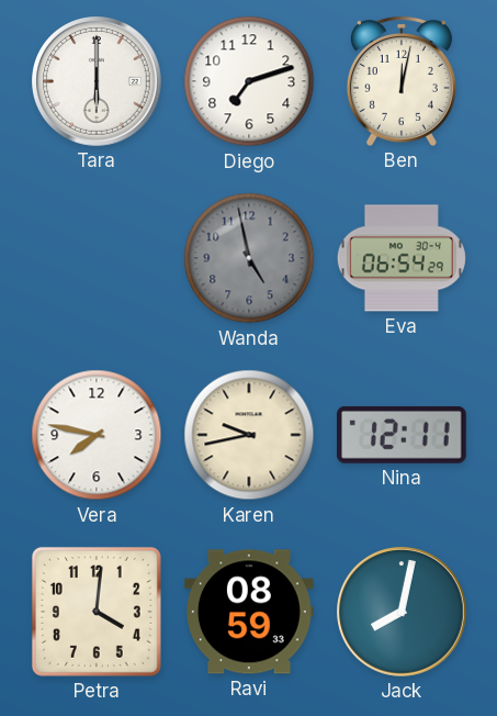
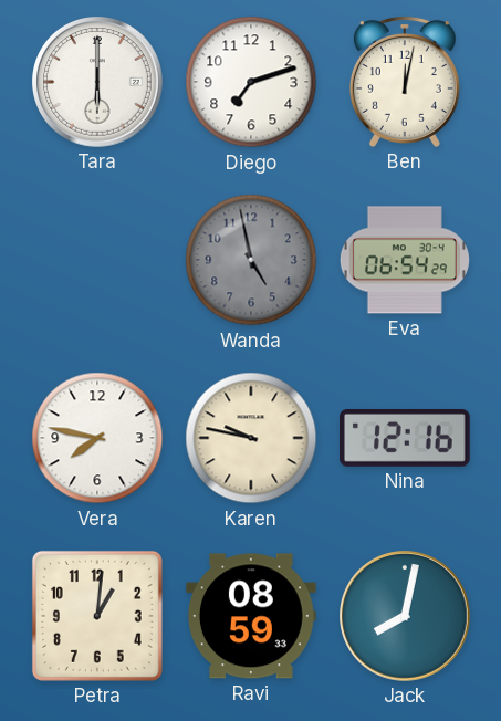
Karen: 9:43 -> 9:47
Nina: 12:11 -> 12:16
Petra: 4:01 -> 1:01
